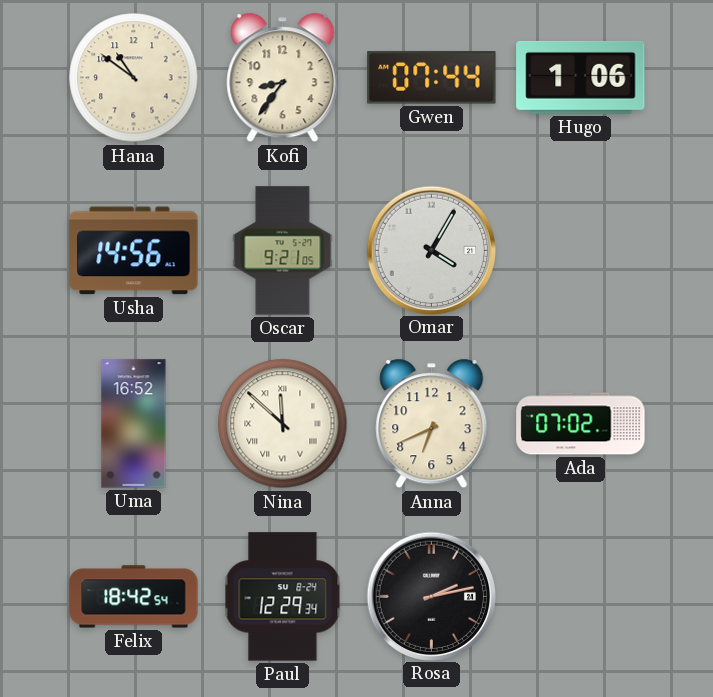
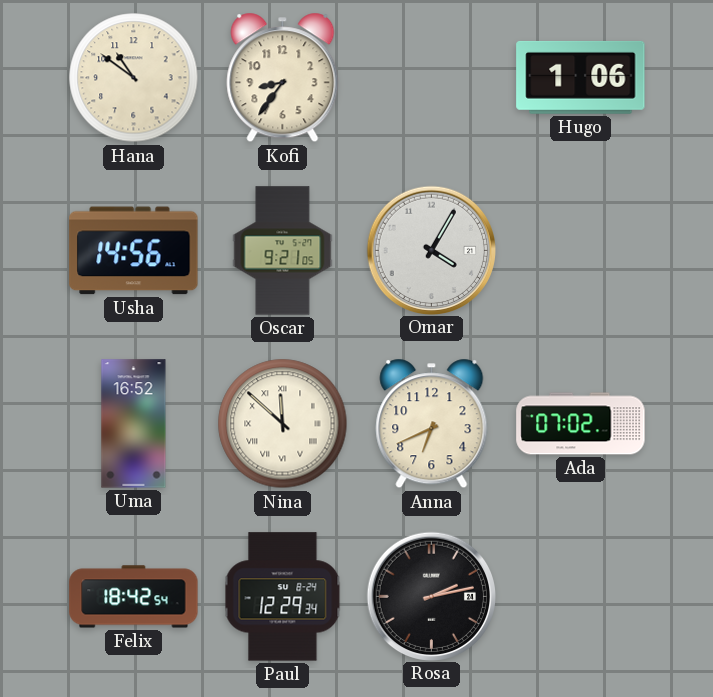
Gwen: 07:44 -> none
